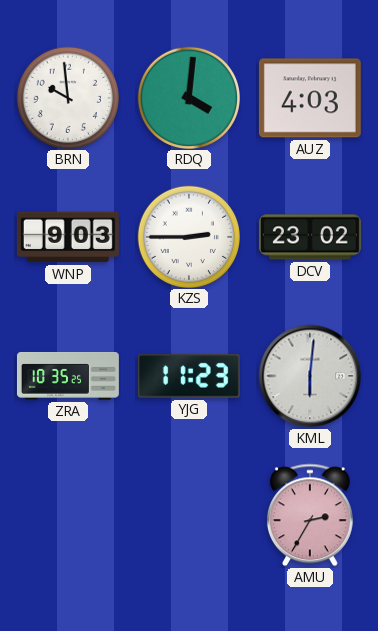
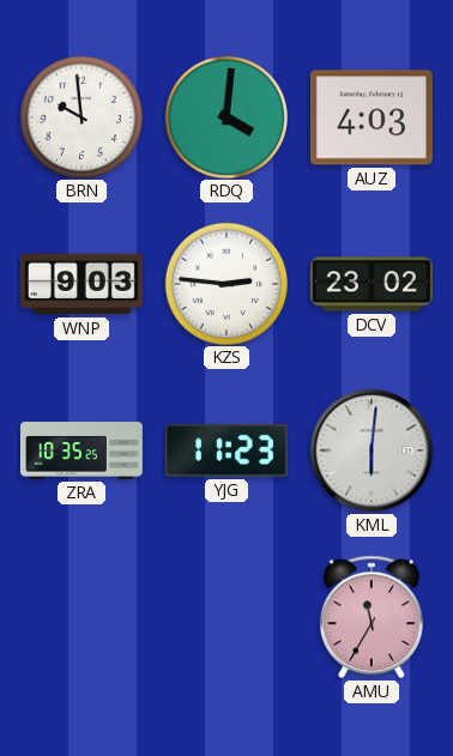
KZS: 2:45 -> 2:46
AMU: 2:35 -> 11:35
